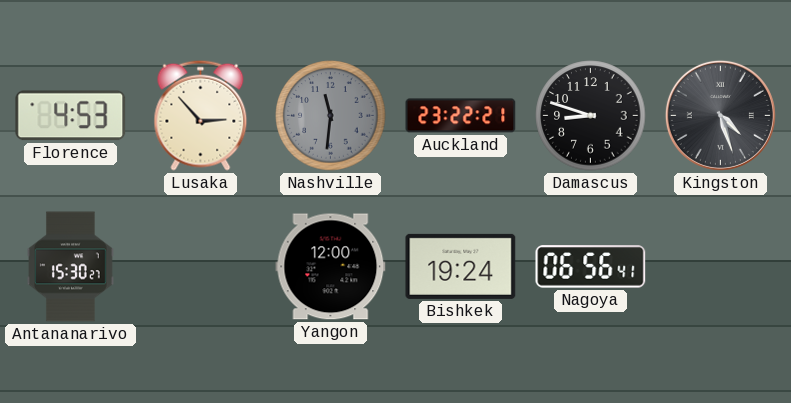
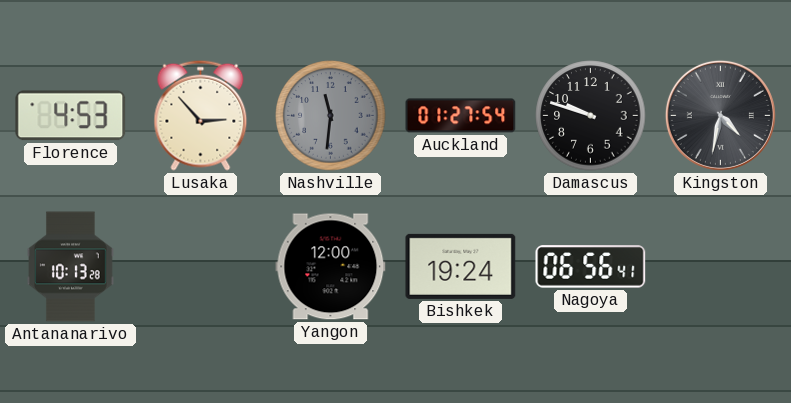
Auckland: 23:22 -> 01:27
Damascus: 8:48 -> 9:48
Kingston: 4:27 -> 4:32
Antananarivo: 15:30 -> 10:13
